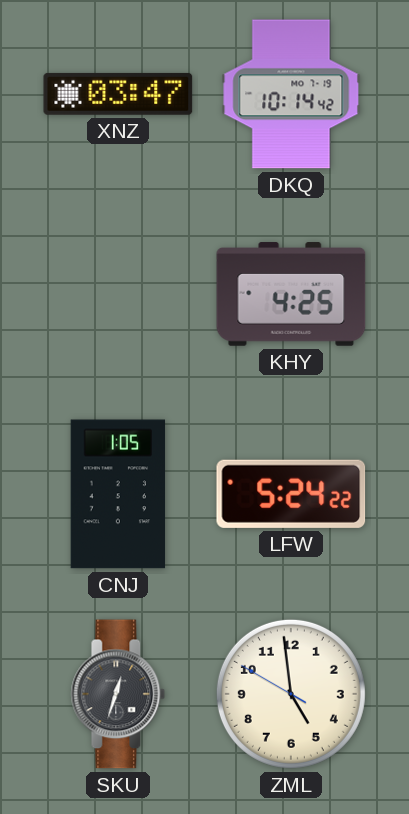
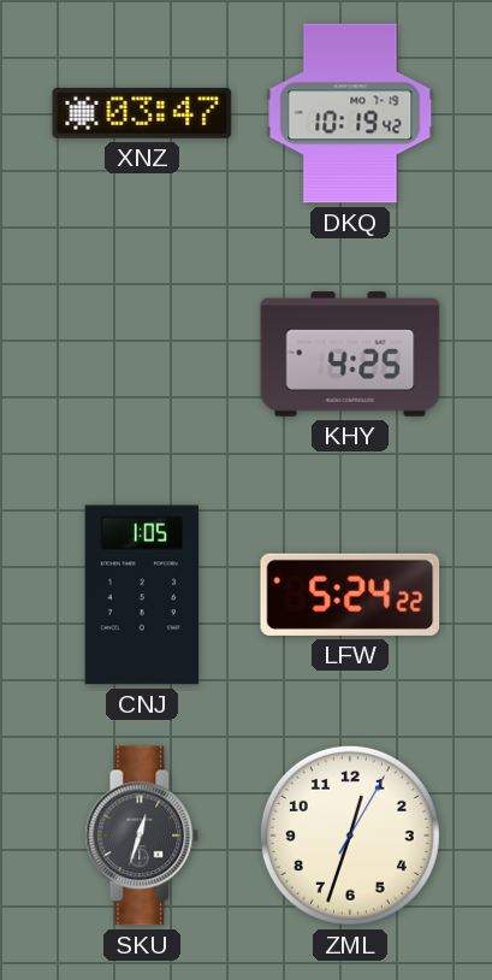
DKQ: 10:14 -> 10:19
ZML: 4:58 -> 12:33
